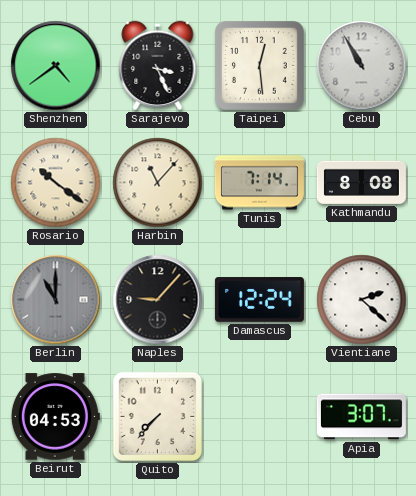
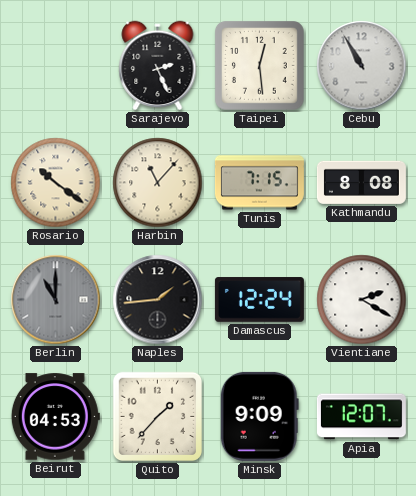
Shenzhen: 4:39 -> none
Sarajevo: 3:26 -> 2:26
Tunis: 7:14 -> 7:15
Naples: 9:07 -> 1:44
Vientiane: 2:22 -> 2:20
Quito: 7:37 -> 1:37
Minsk: none -> 9:09
Apia: 3:07 -> 12:07
